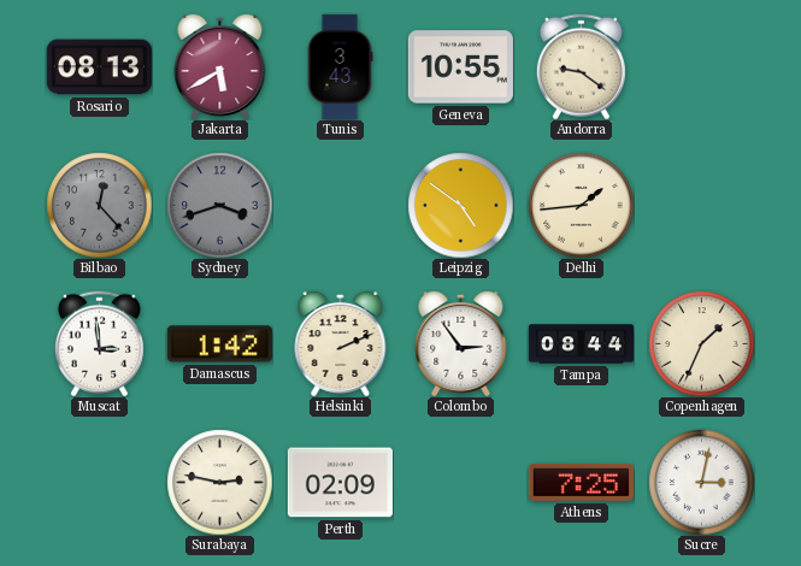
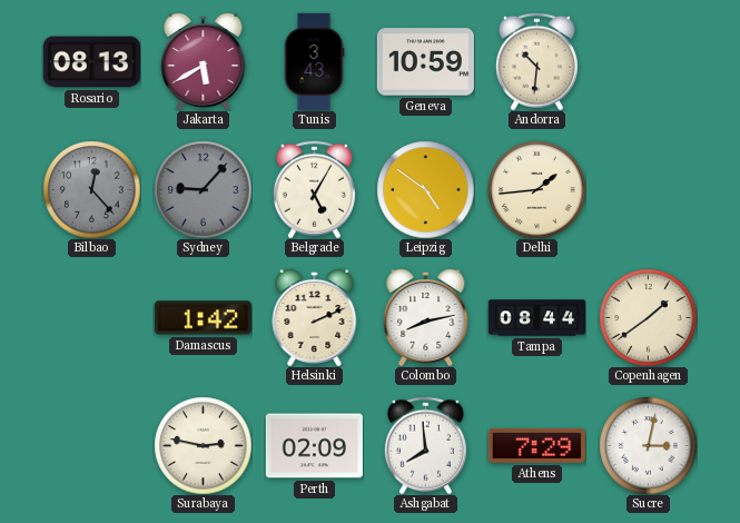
Geneva: 10:55 -> 10:59
Andorra: 9:21 -> 10:31
Sydney: 3:42 -> 9:07
Belgrade: none -> 5:05
Muscat: 2:59 -> none
Colombo: 2:54 -> 8:13
Copenhagen: 1:34 -> 1:39
Ashgabat: none -> 7:59
Athens: 7:25 -> 7:29
